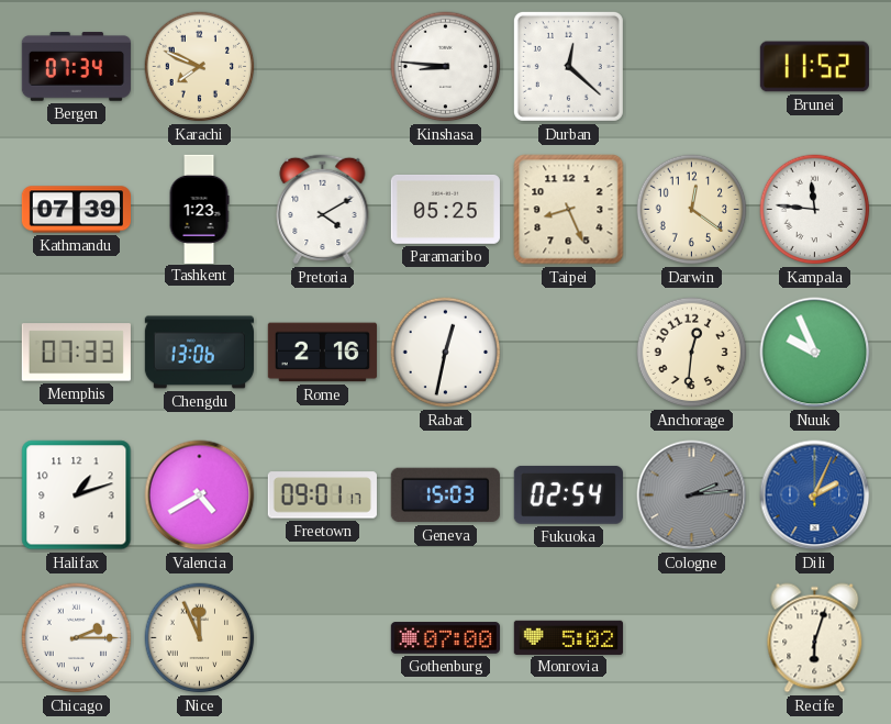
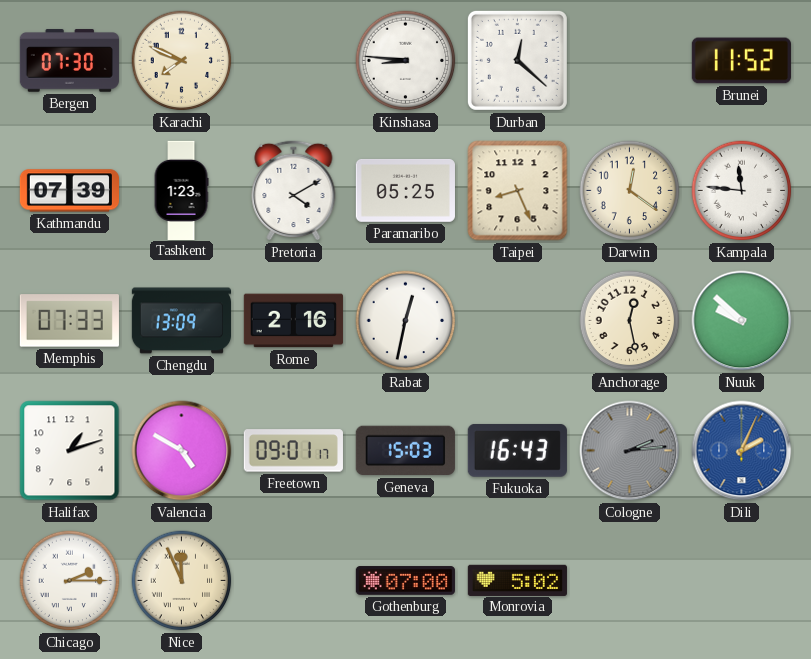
Bergen: 07:34 -> 07:30
Chengdu: 13:06 -> 13:09
Anchorage: 12:31 -> 12:28
Nuuk: 9:56 -> 9:52
Valencia: 4:40 -> 4:50
Fukuoka: 02:54 -> 16:43
Recife: 6:03 -> none
